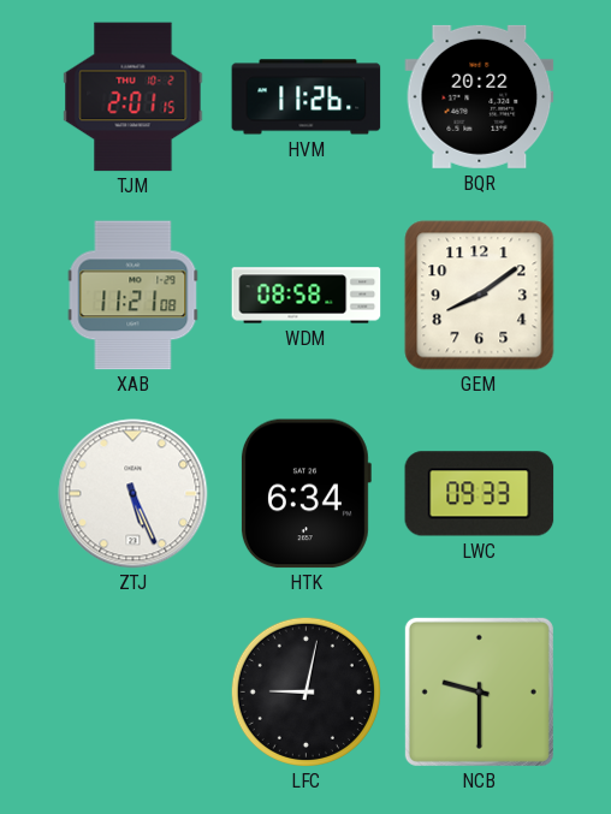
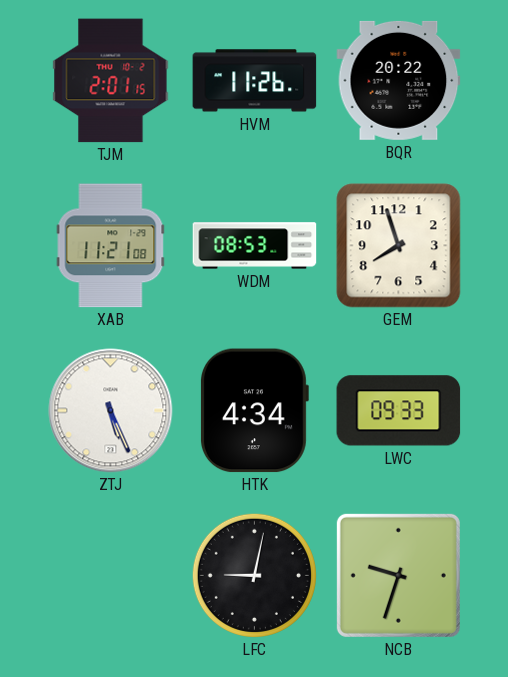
WDM: 08:58 -> 08:53
GEM: 8:09 -> 7:57
HTK: 6:34 -> 4:34
NCB: 9:30 -> 9:33
